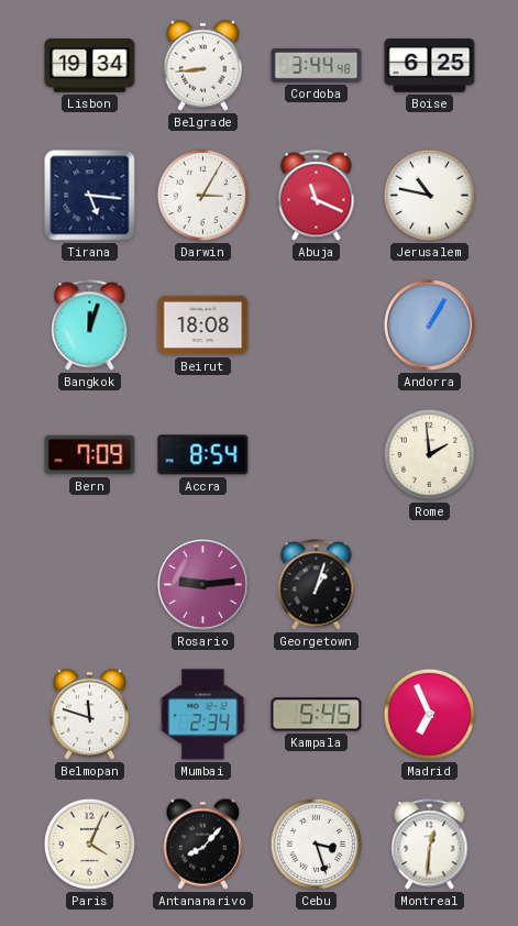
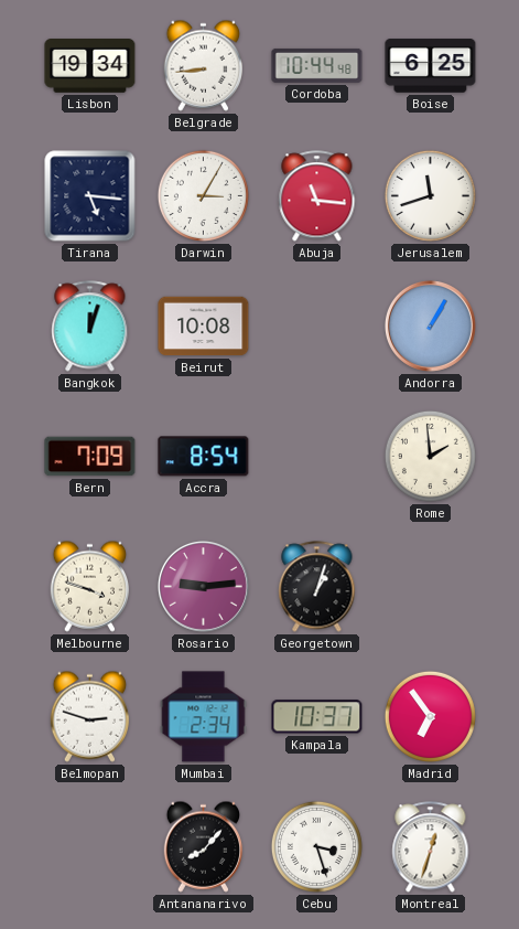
Cordoba: 3:44 -> 10:44
Abuja: 11:19 -> 11:16
Jerusalem: 10:47 -> 11:42
Beirut: 18:08 -> 10:08
Melbourne: none -> 3:48
Belmopan: 11:48 -> 2:48
Kampala: 5:45 -> 10:37
Madrid: 6:56 -> 6:54
Paris: 4:04 -> none
Montreal: 12:31 -> 12:33
